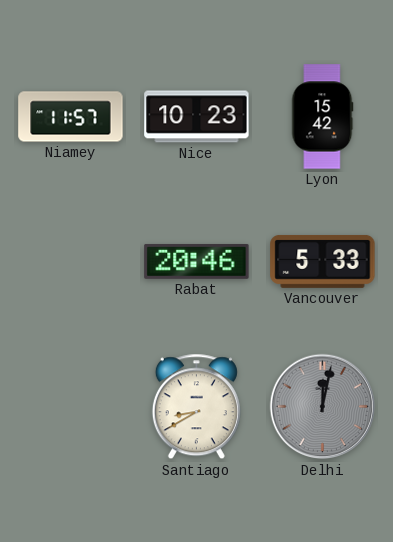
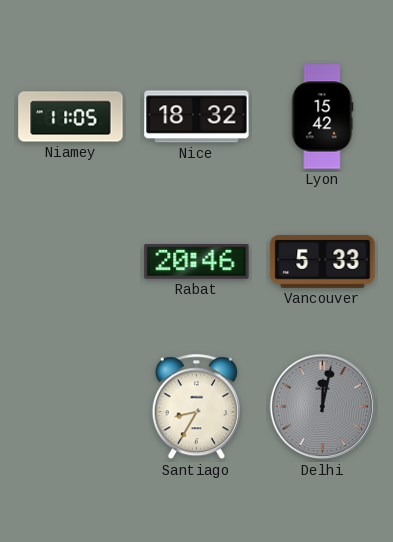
Niamey: 11:57 -> 11:05
Nice: 10:23 -> 18:32
Santiago: 8:40 -> 8:35
